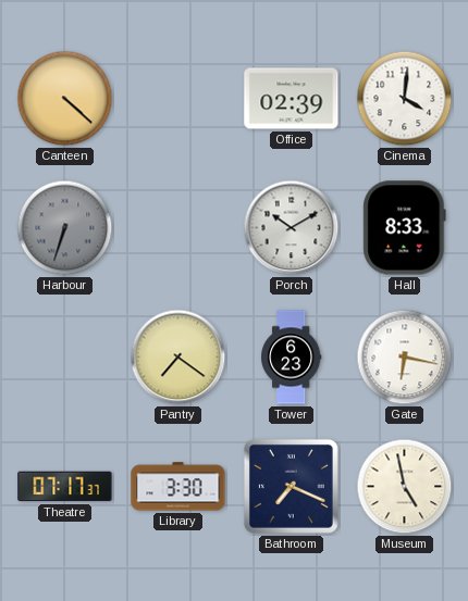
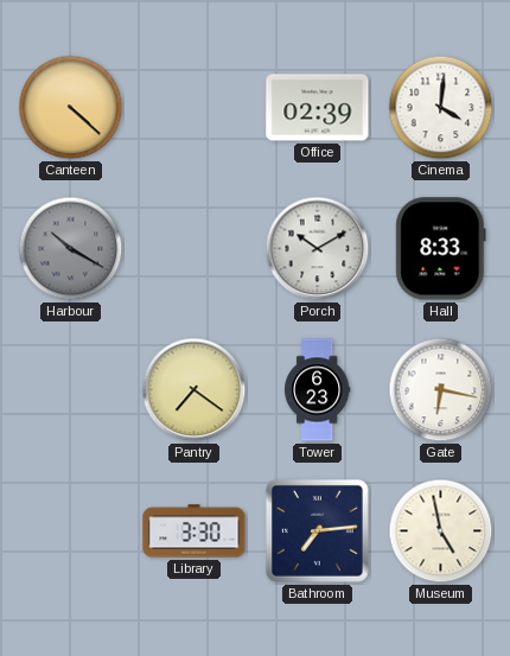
Harbour: 6:33 -> 10:20
Theatre: 07:17 -> none
Bathroom: 7:19 -> 7:14
